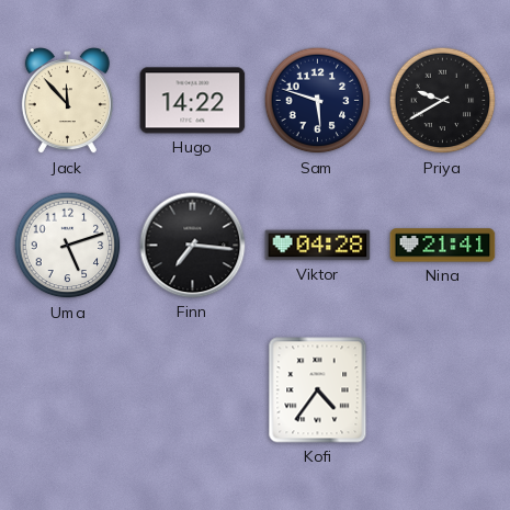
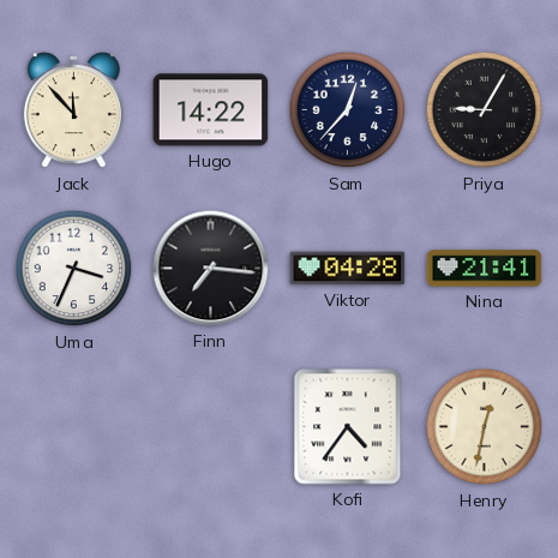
Sam: 5:48 -> 12:37
Priya: 9:40 -> 9:05
Uma: 5:12 -> 3:34
Henry: none -> 12:32
